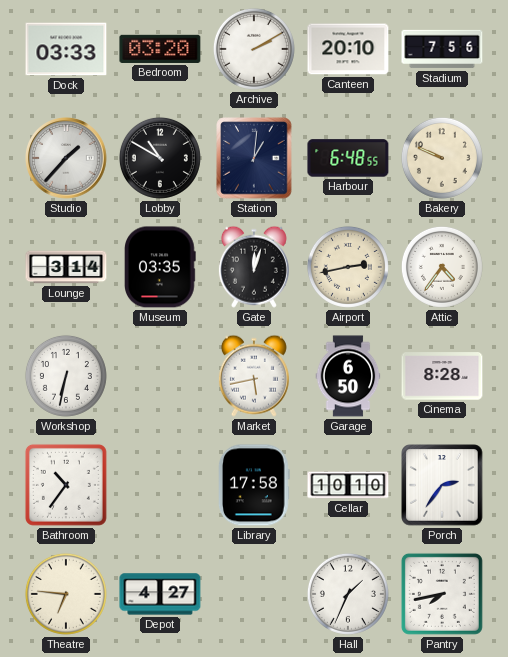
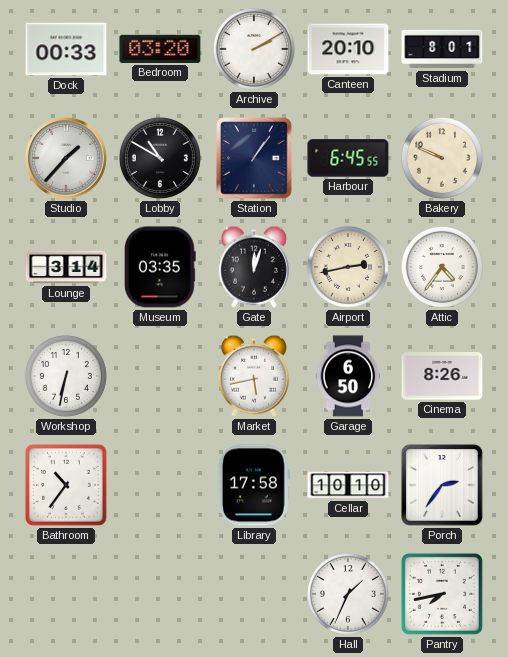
Dock: 03:33 -> 00:33
Stadium: 7:56 -> 8:01
Station: 1:01 -> 1:06
Harbour: 6:48 -> 6:45
Cinema: 8:28 -> 8:26
Theatre: 6:46 -> none
Depot: 4:27 -> none
